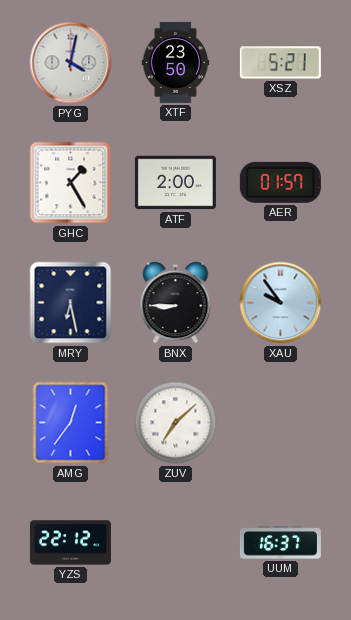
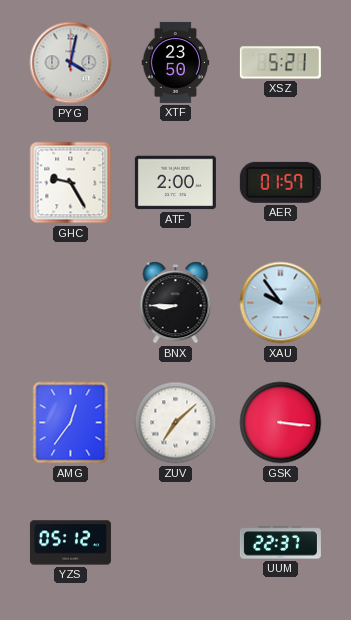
GHC: 1:25 -> 9:25
MRY: 6:28 -> none
GSK: none -> 3:16
YZS: 22:12 -> 05:12
UUM: 16:37 -> 22:37
